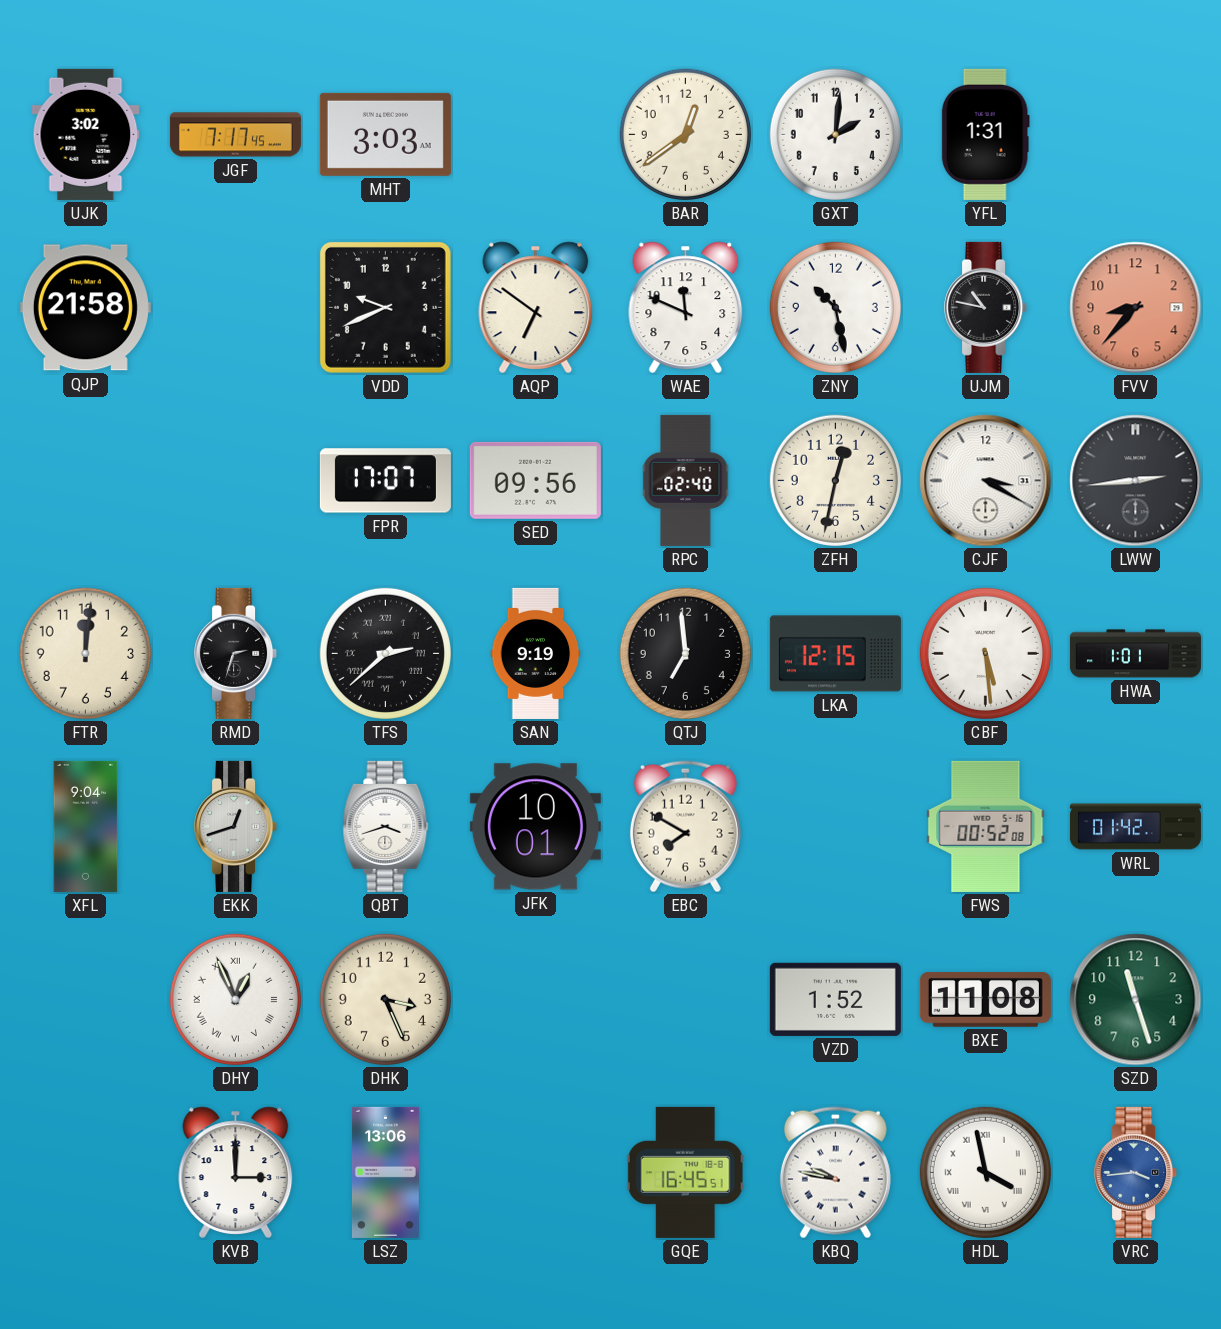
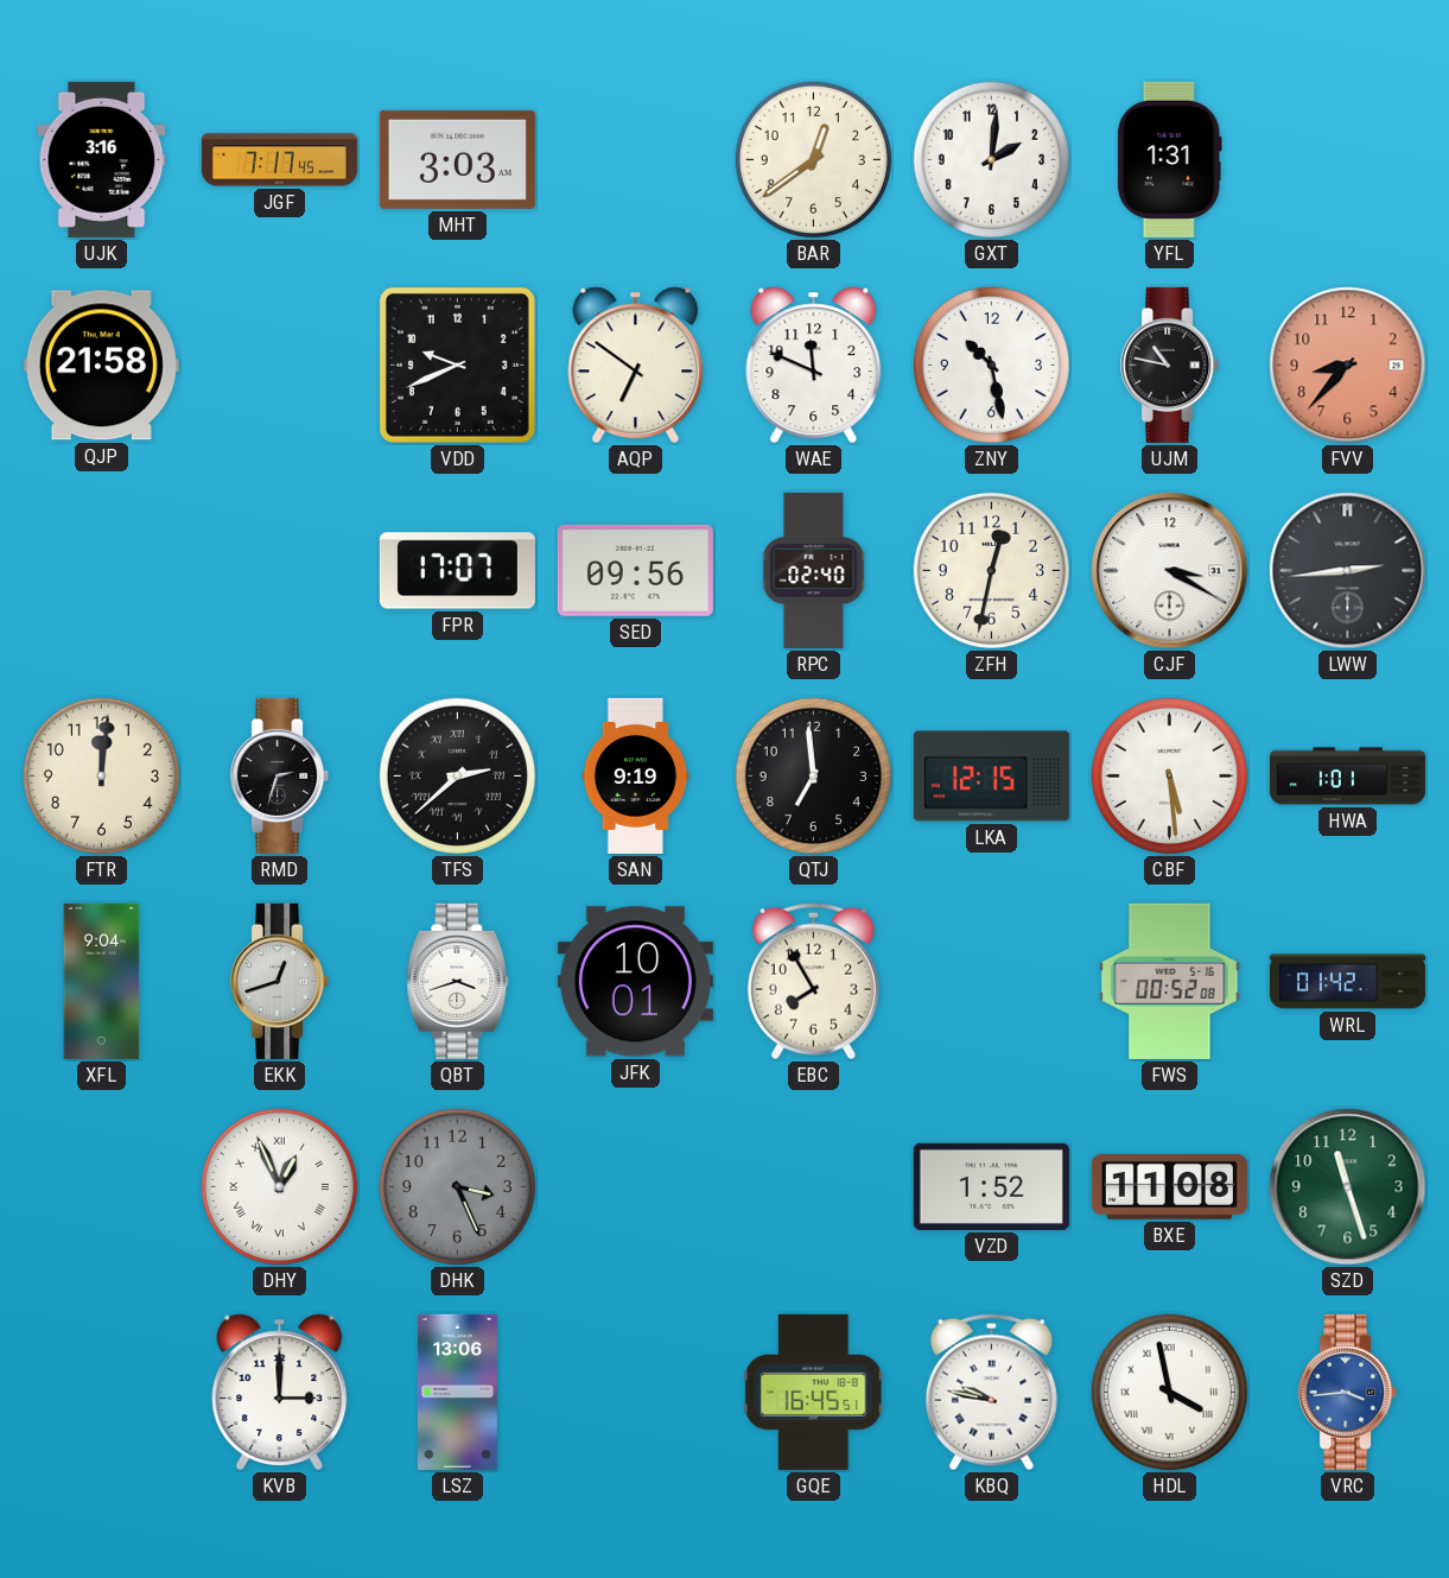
UJK: 3:02 -> 3:16
EBC: 7:50 -> 7:55
DHK dial: cream -> grey
